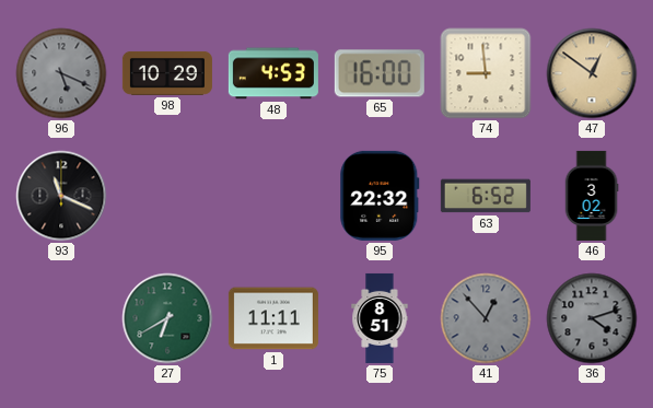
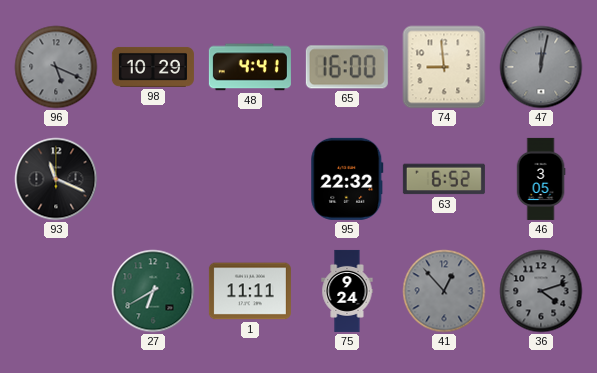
48: 4:53 -> 4:41
47: 12:51 -> 12:02
47 dial: champagne -> grey
46: 3:02 -> 3:05
75: 8:51 -> 9:24
